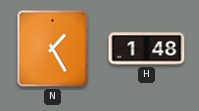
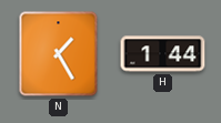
H: 1:48 -> 1:44
